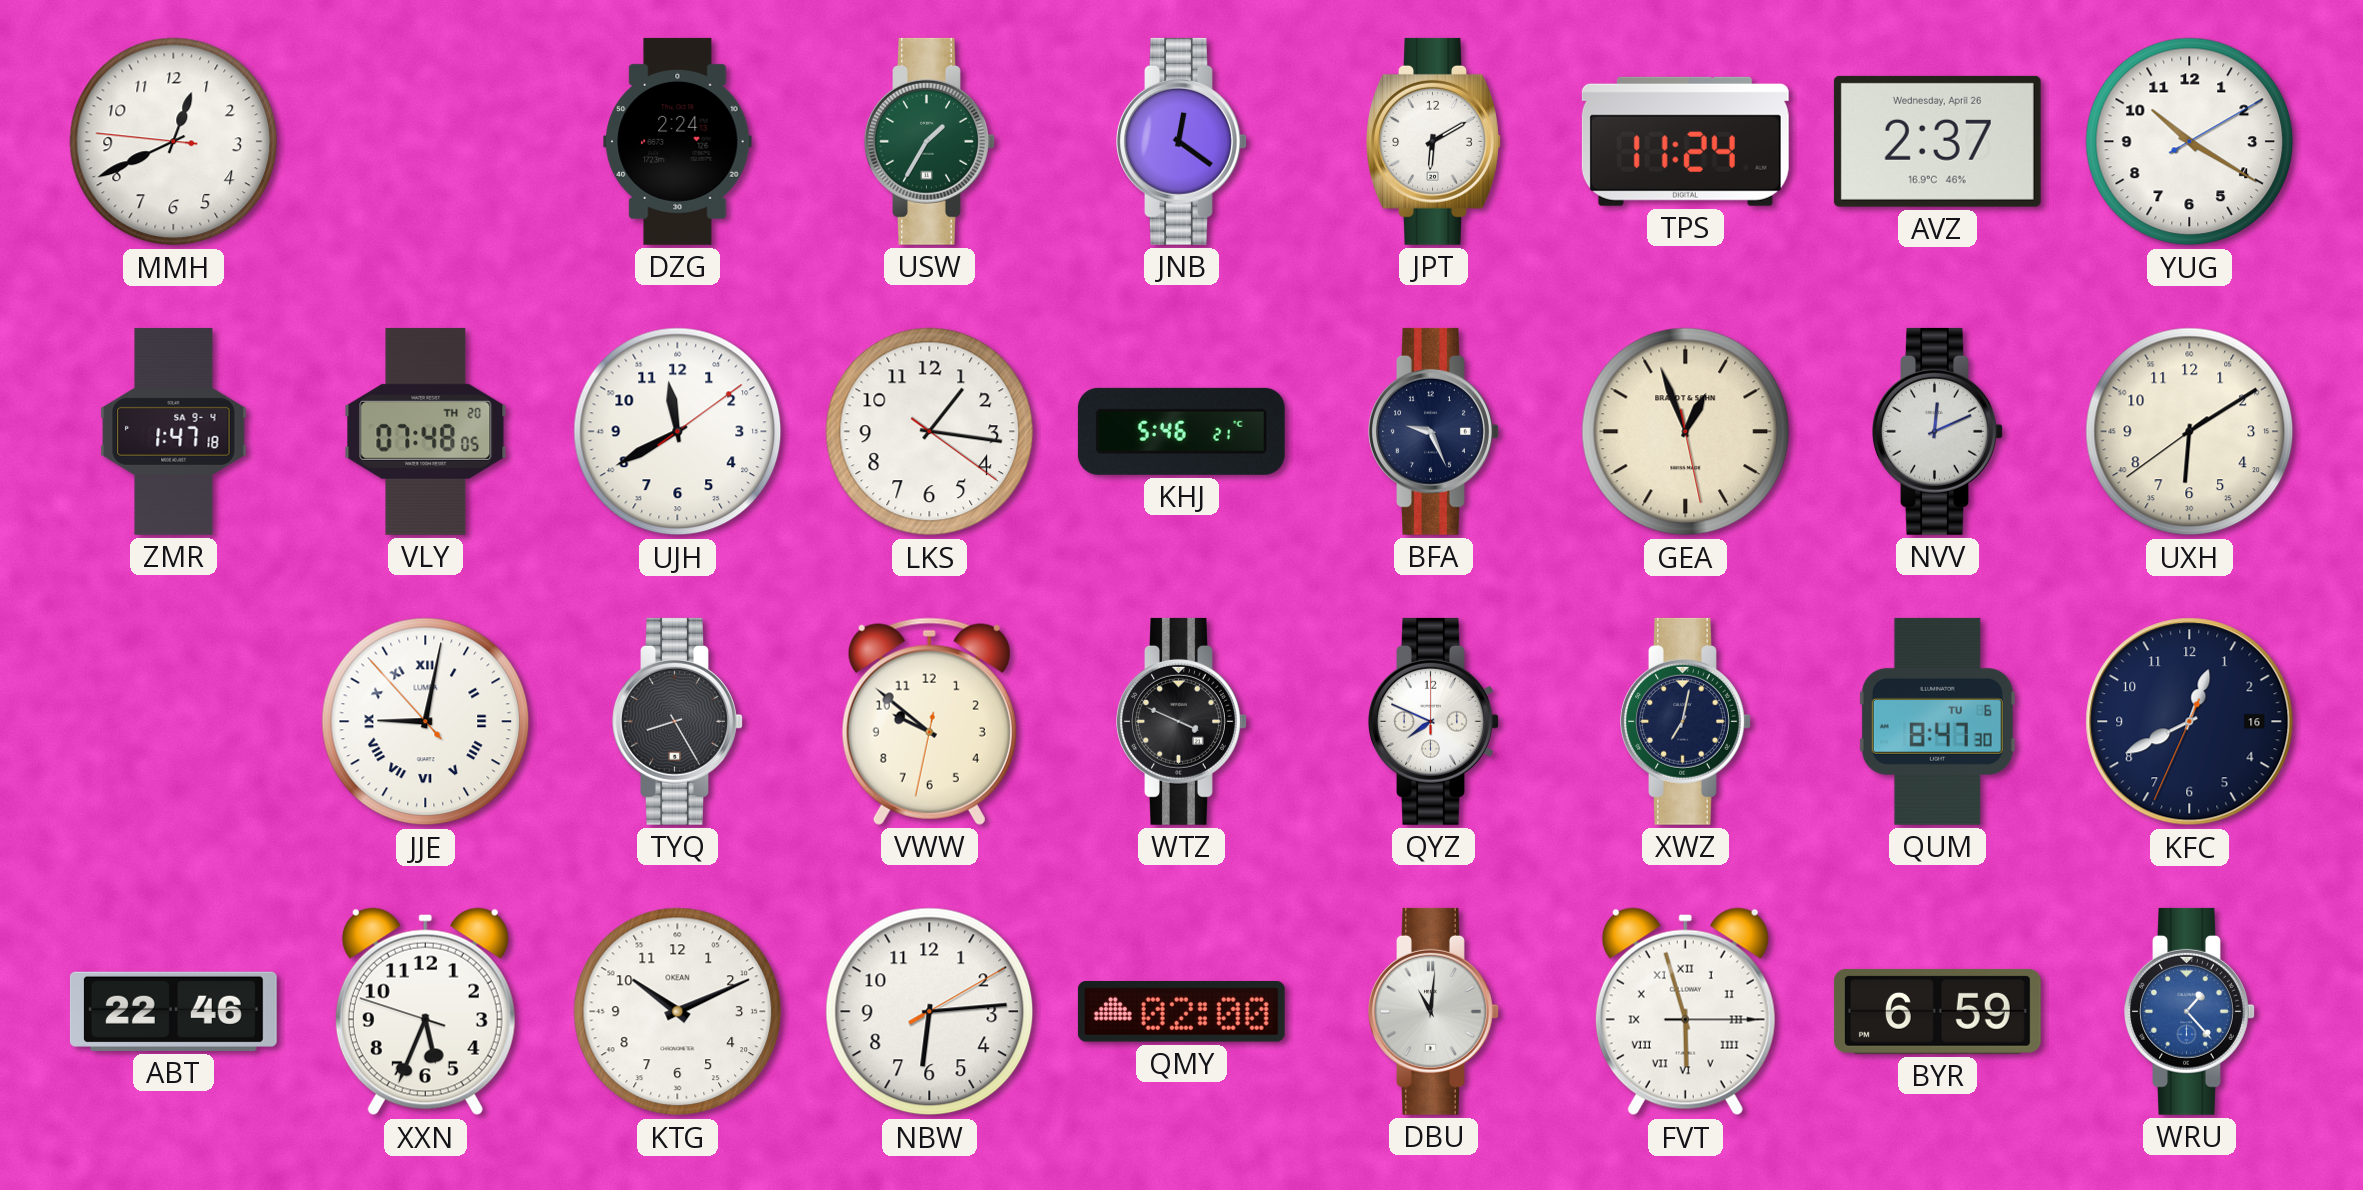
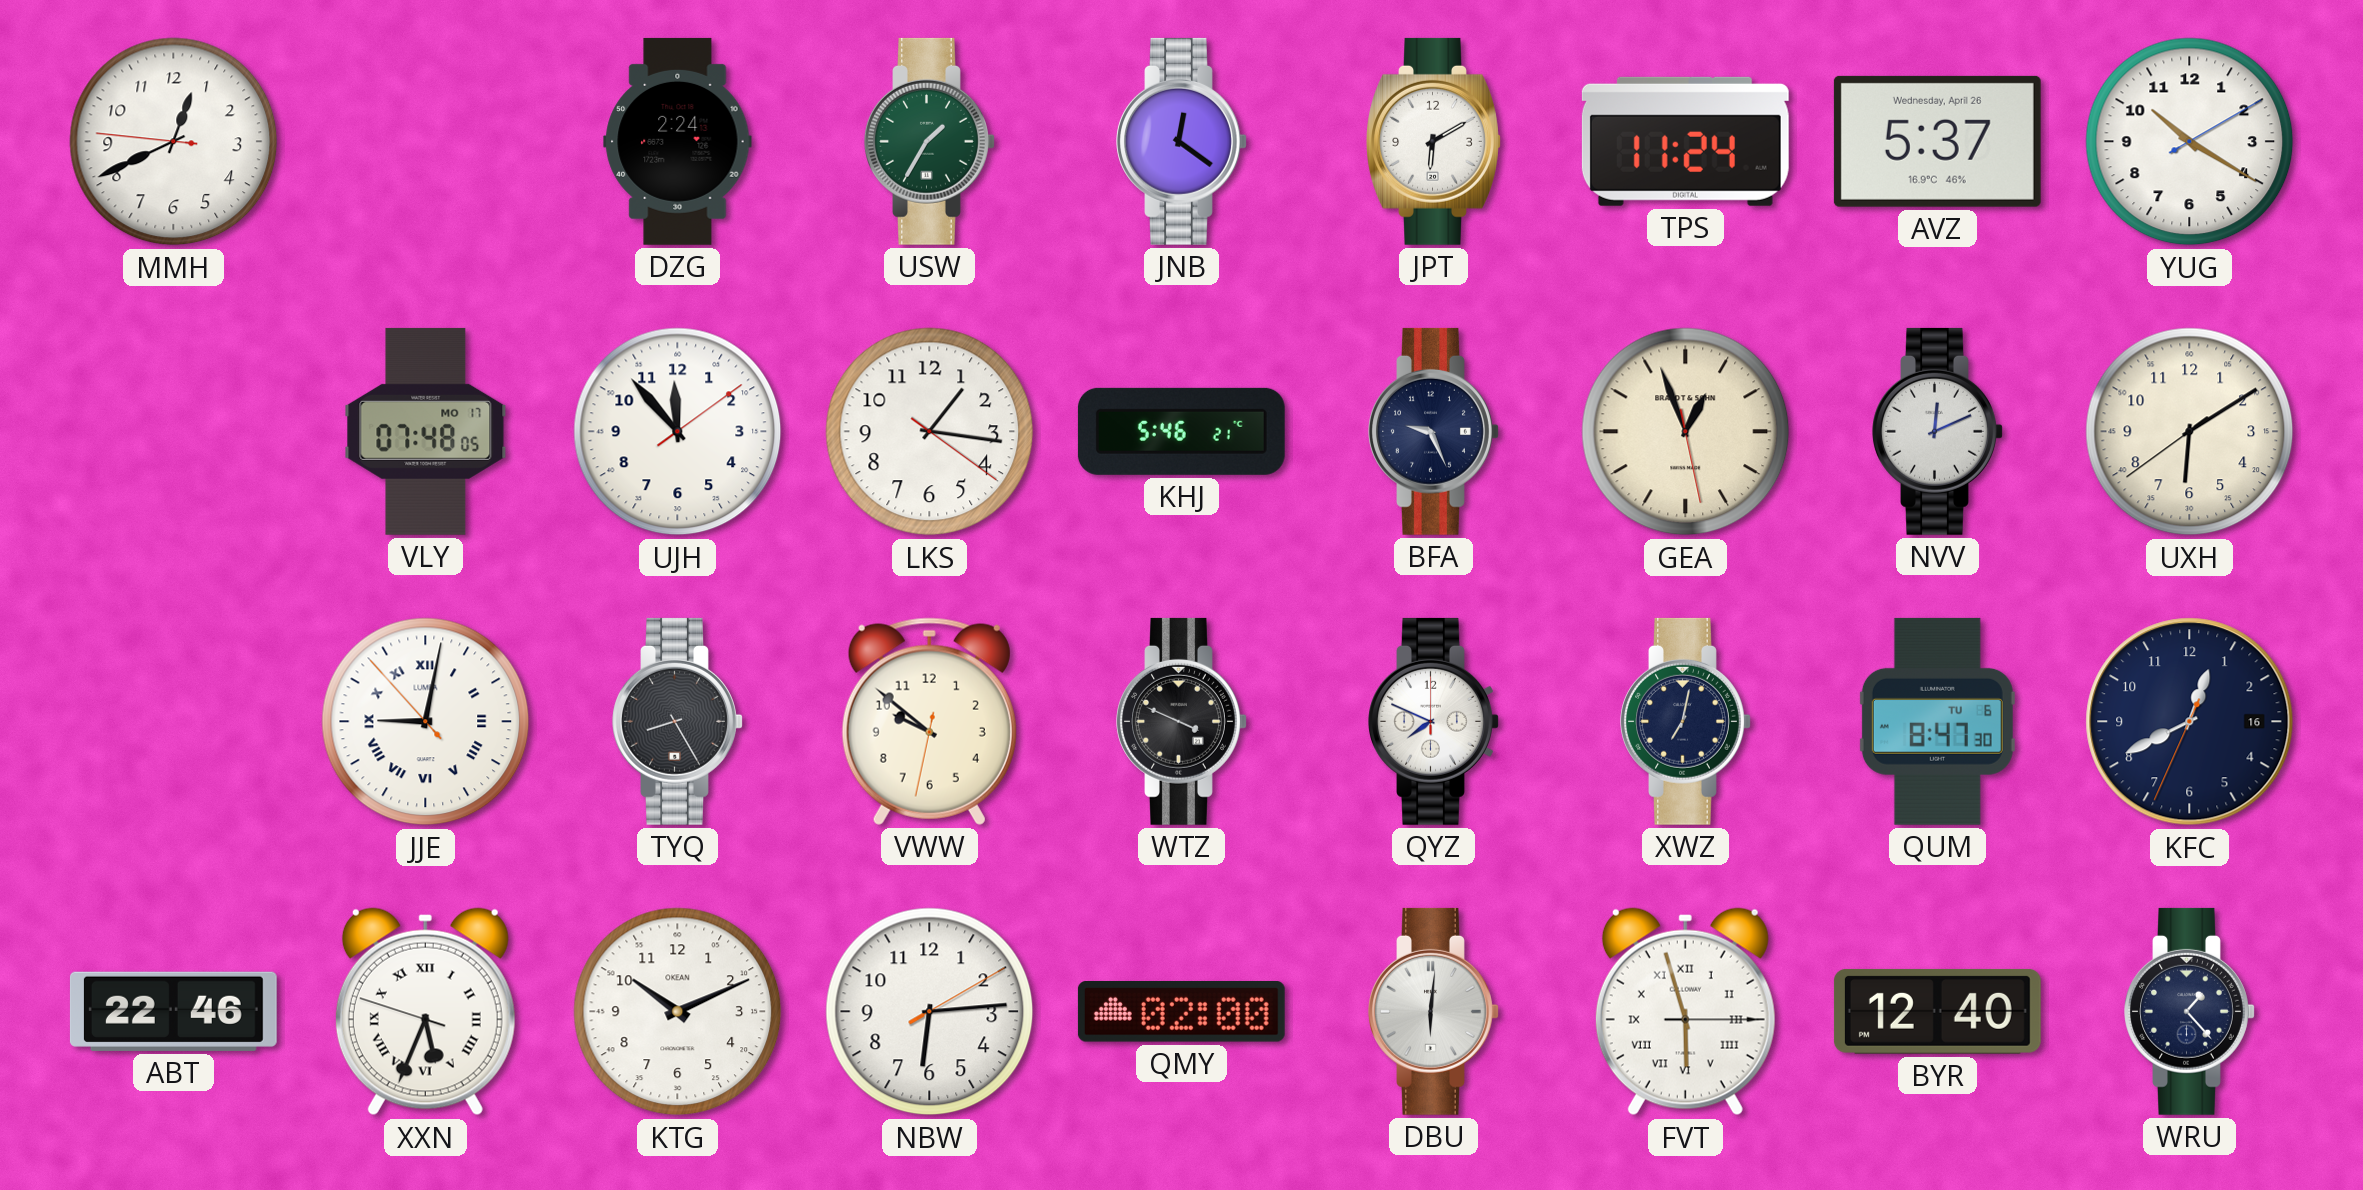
AVZ: 2:37 -> 5:37
ZMR: 1:47 -> none
VLY date: TH 20 -> MO 17
UJH: 11:40 -> 11:53
XXN numerals: Arabic -> Roman
DBU: 11:01 -> 6:01
BYR: 6:59 -> 12:40
WRU dial: blue -> navy
